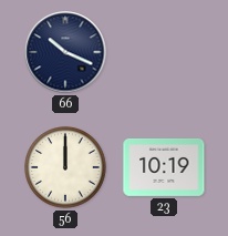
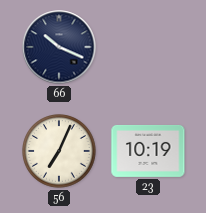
56: 12:00 -> 7:04
